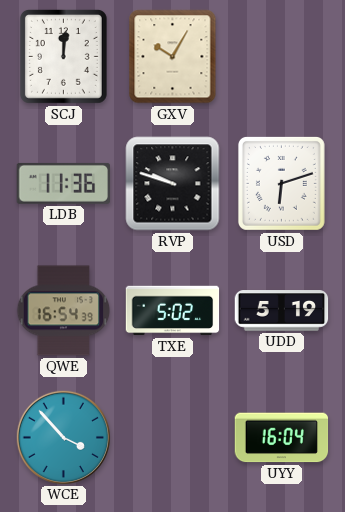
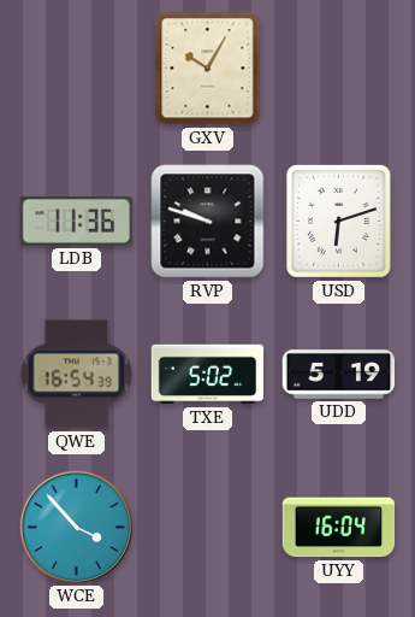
SCJ: 12:01 -> none
